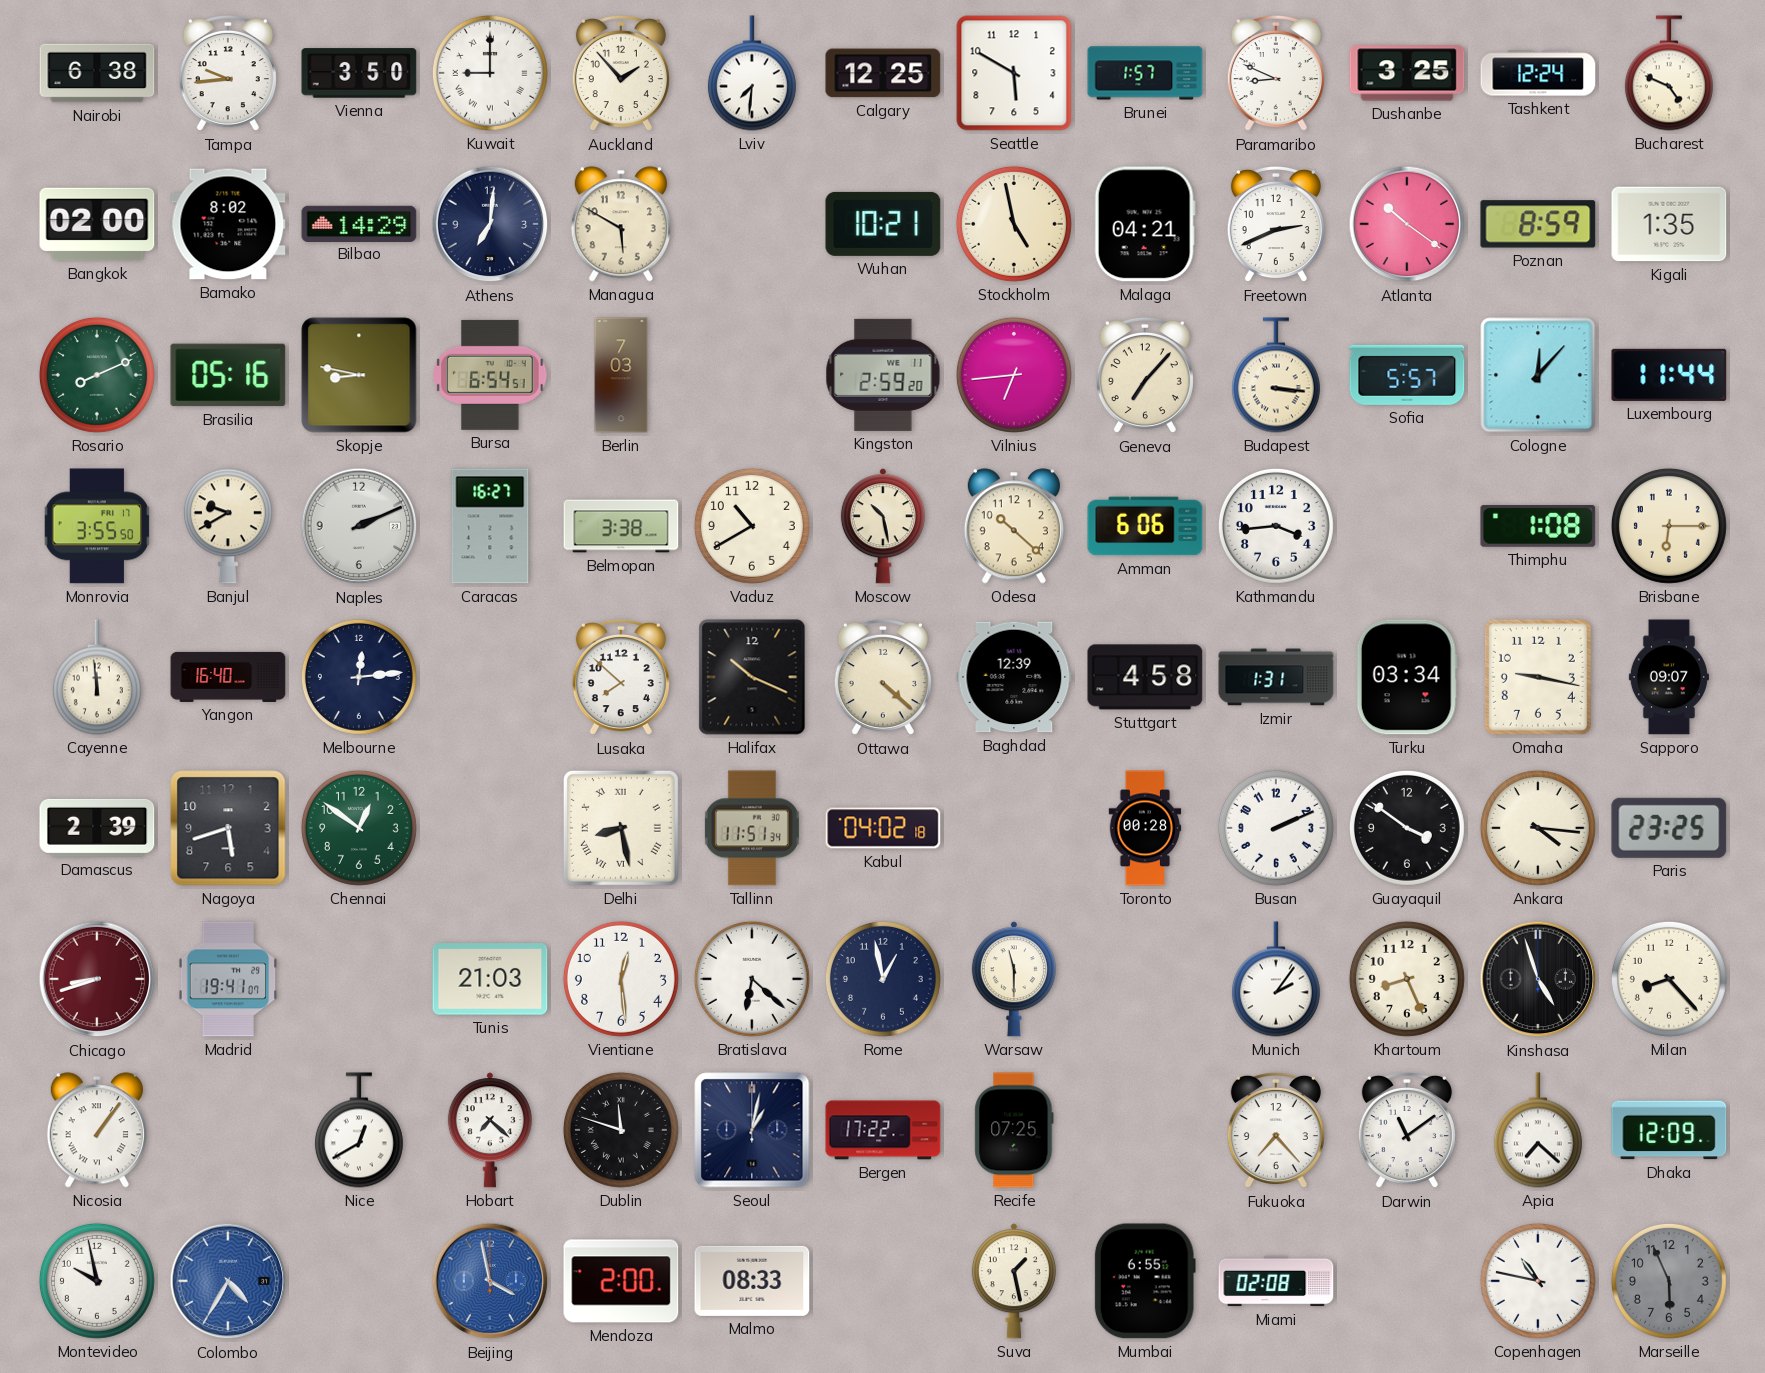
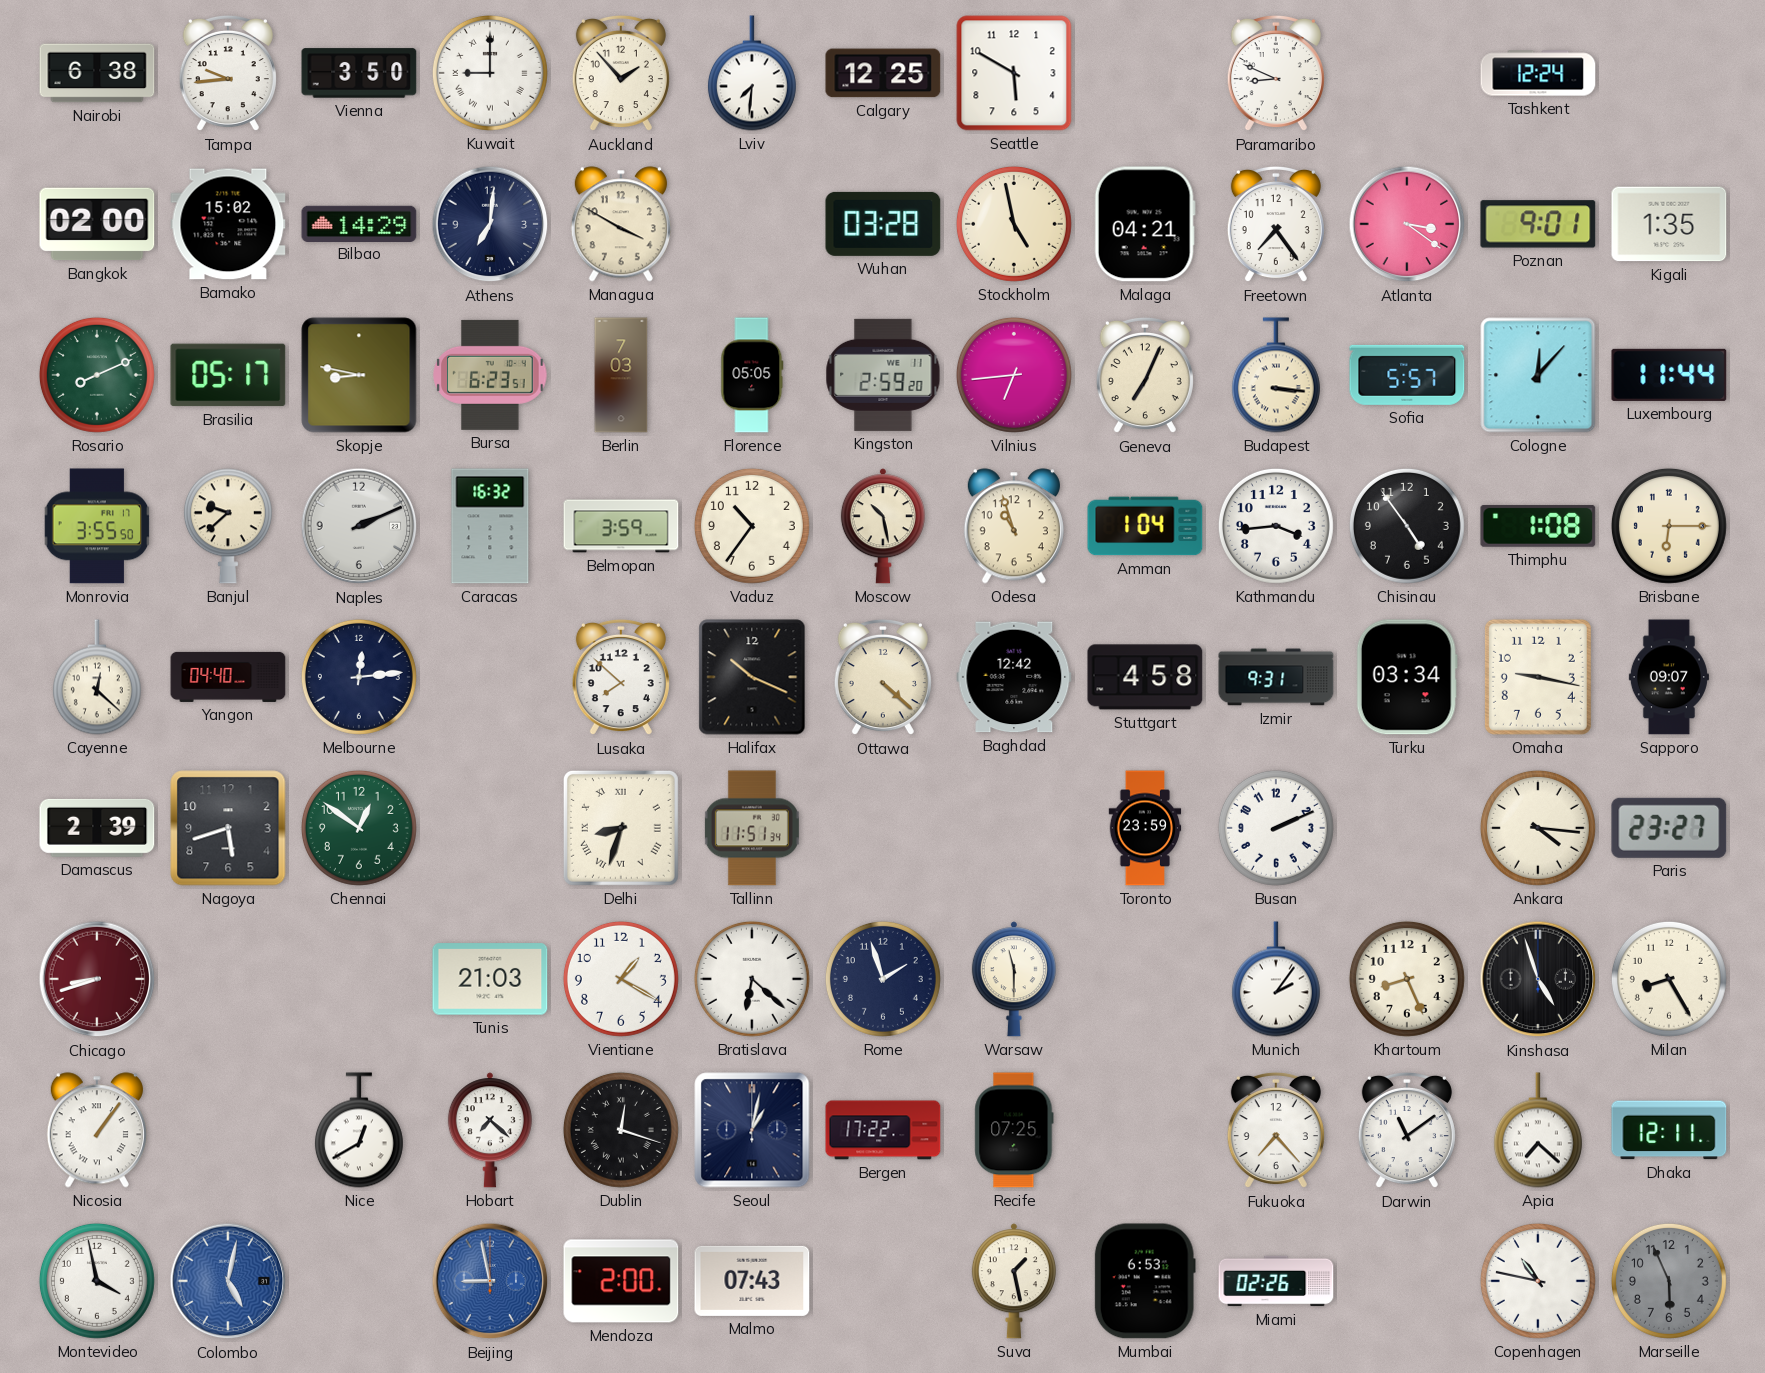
Brunei: 1:57 -> none
Dushanbe: 3:25 -> none
Bucharest: 4:49 -> none
Bamako: 8:02 -> 15:02
Managua: 5:50 -> 3:50
Wuhan: 10:21 -> 03:28
Freetown: 2:41 -> 7:24
Atlanta: 10:21 -> 3:21
Poznan: 8:59 -> 9:01
Brasilia: 05:16 -> 05:17
Bursa: 6:54 -> 6:23
Florence: none -> 05:05
Geneva: 7:07 -> 7:04
Banjul: 9:40 -> 9:38
Caracas: 16:27 -> 16:32
Belmopan: 3:38 -> 3:59
Vaduz: 10:40 -> 10:36
Odesa: 10:22 -> 10:57
Amman: 6:06 -> 1:04
Chisinau: none -> 4:54
Cayenne: 11:59 -> 12:22
Yangon: 16:40 -> 04:40
Baghdad: 12:39 -> 12:42
Izmir: 1:31 -> 9:31
Delhi: 8:28 -> 8:33
Kabul: 04:02 -> none
Toronto: 00:28 -> 23:59
Guayaquil: 3:51 -> none
Paris: 23:25 -> 23:27
Madrid: 19:41 -> none
Vientiane: 12:29 -> 1:20
Rome: 12:58 -> 1:57
Milan: 8:23 -> 8:25
Dublin: 11:48 -> 12:18
Dhaka: 12:09 -> 12:11
Montevideo: 9:58 -> 3:58
Colombo: 4:35 -> 5:02
Beijing: 3:58 -> 8:58
Malmo: 08:33 -> 07:43
Mumbai: 6:55 -> 6:53
Miami: 02:08 -> 02:26
